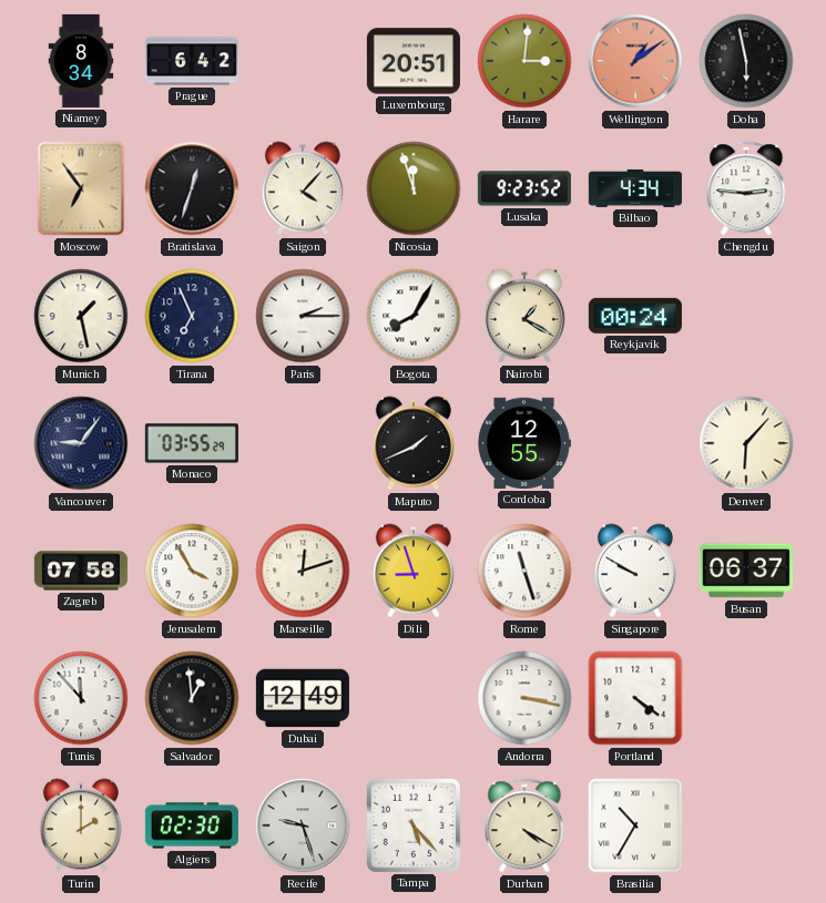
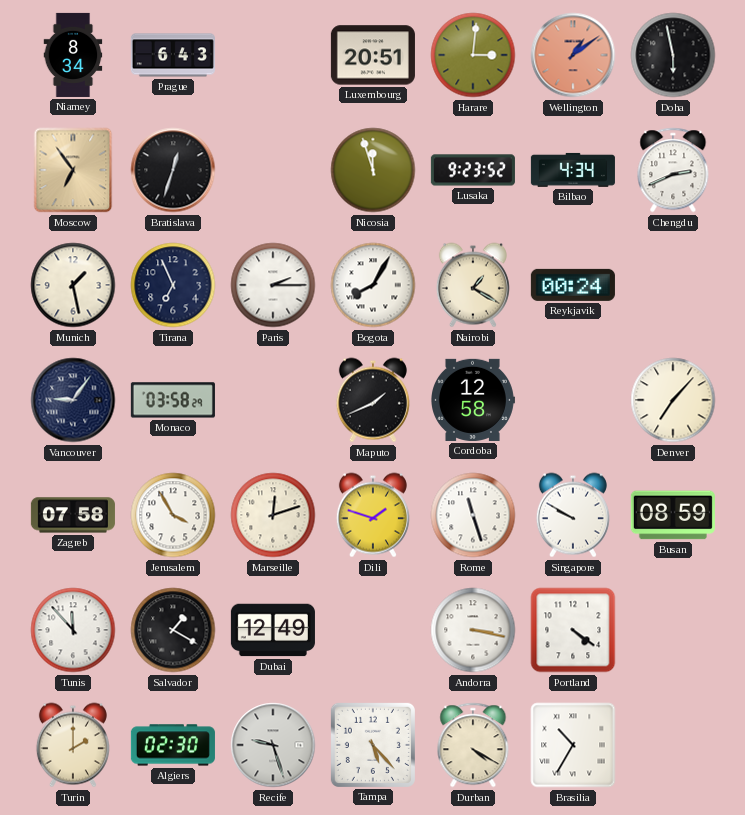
Prague: 6:42 -> 6:43
Saigon: 4:07 -> none
Chengdu: 2:46 -> 2:41
Monaco: 03:55 -> 03:58
Cordoba: 12:55 -> 12:58
Denver: 6:07 -> 7:07
Dili: 8:57 -> 1:48
Busan: 06:37 -> 08:59
Salvador: 12:59 -> 1:20
